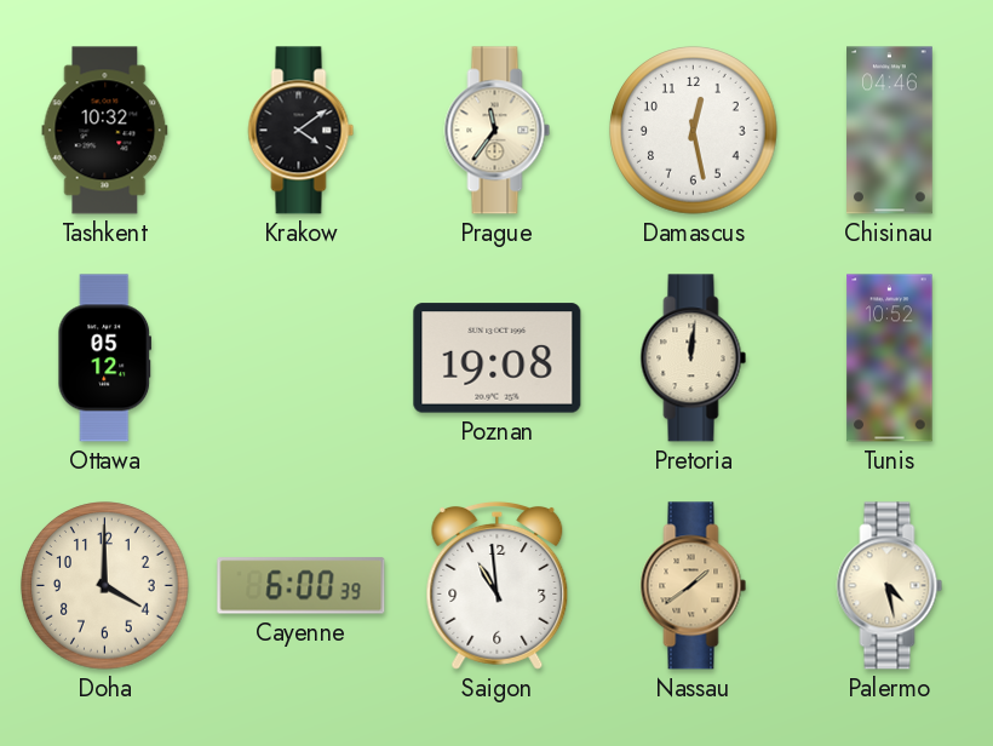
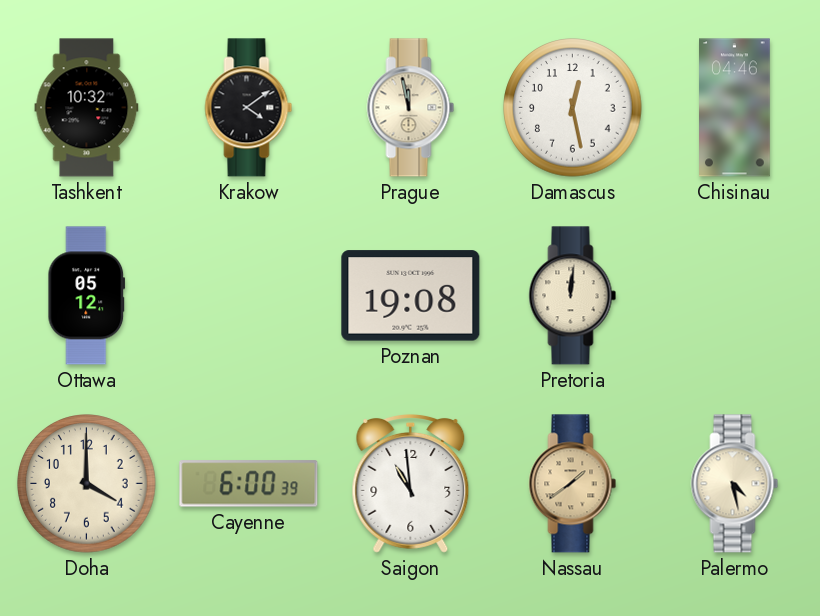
Prague: 11:36 -> 11:58
Tunis: 10:52 -> none
